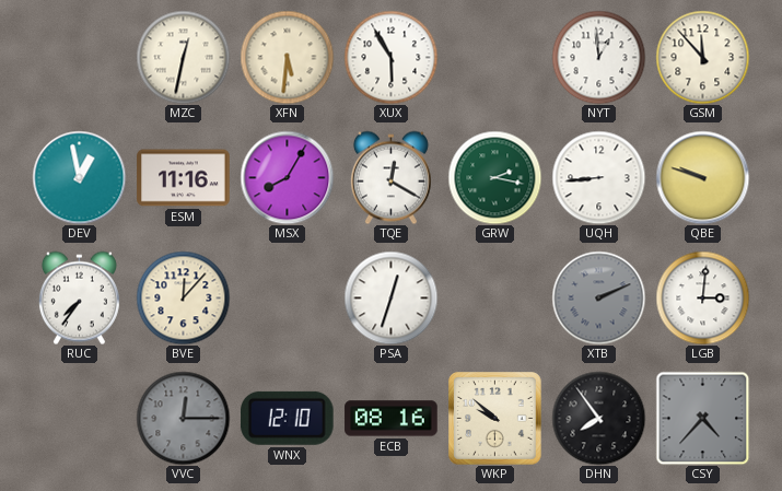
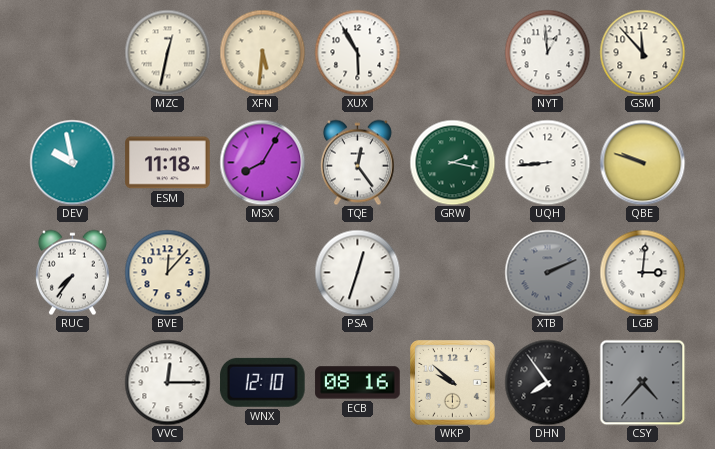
DEV: 12:58 -> 9:58
ESM: 11:16 -> 11:18
TQE: 12:20 -> 12:24
VVC dial: grey -> white
